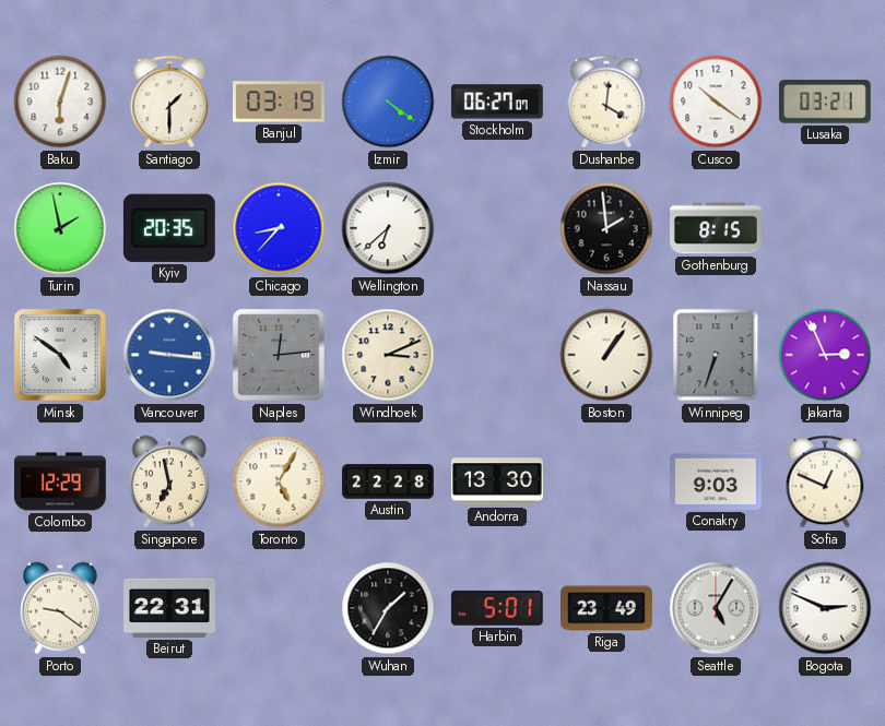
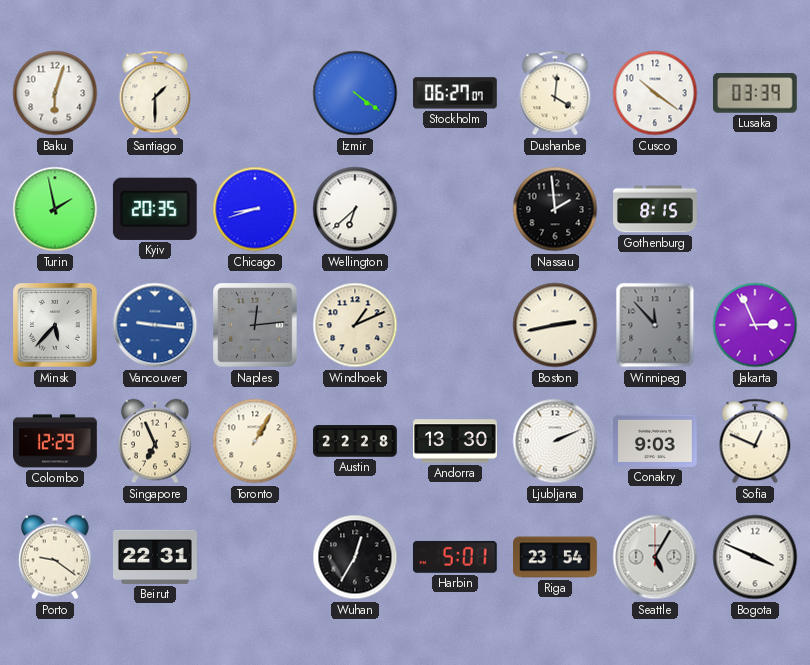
Banjul: 03:19 -> none
Lusaka: 03:21 -> 03:39
Chicago: 8:37 -> 8:42
Minsk: 4:51 -> 5:37
Windhoek: 3:11 -> 1:11
Boston: 1:06 -> 2:43
Winnipeg: 6:33 -> 11:53
Singapore: 6:58 -> 6:56
Toronto: 5:05 -> 1:05
Ljubljana: none -> 2:11
Wuhan: 1:35 -> 12:35
Riga: 23:49 -> 23:54
Bogota: 2:49 -> 3:49
